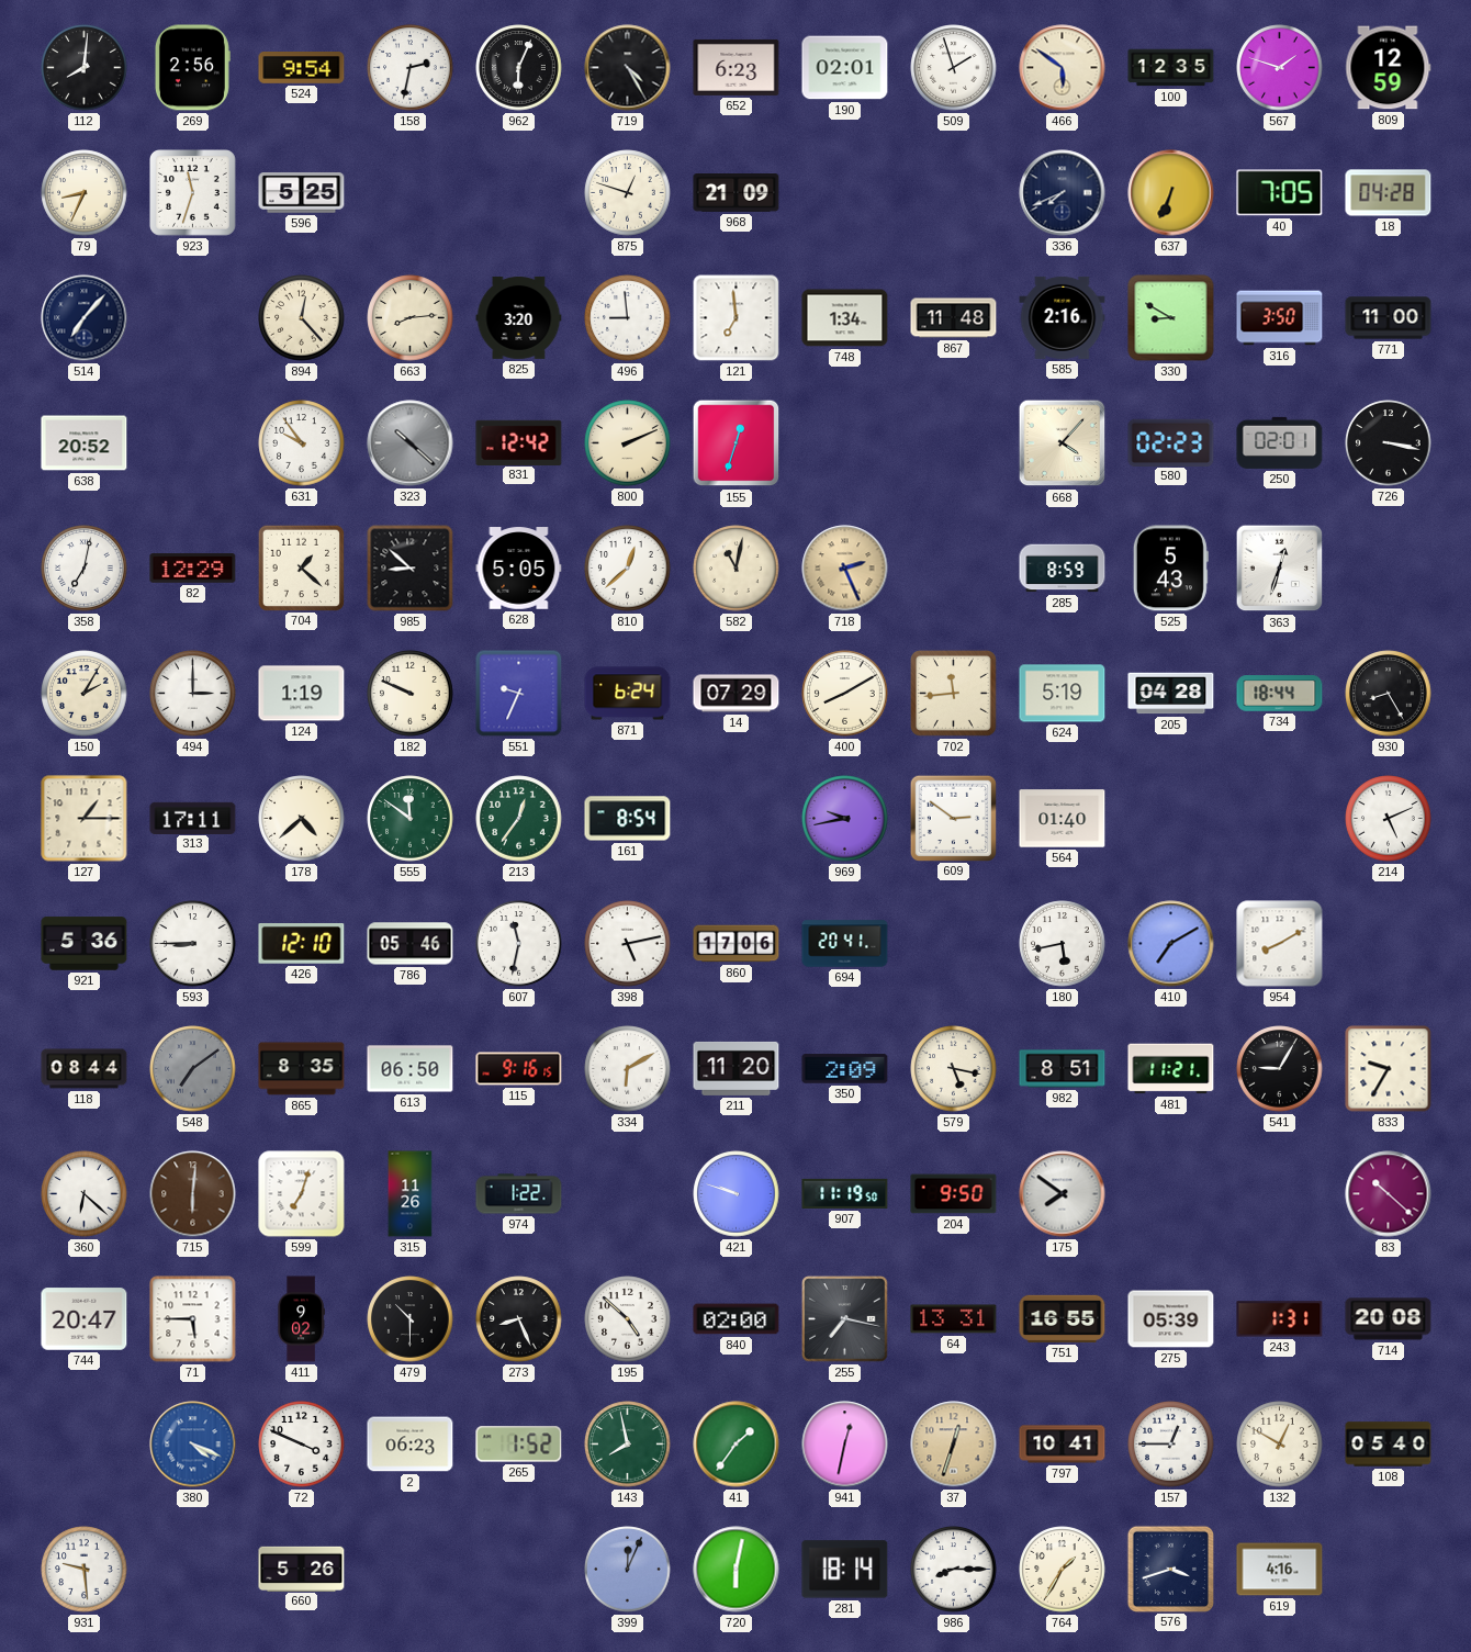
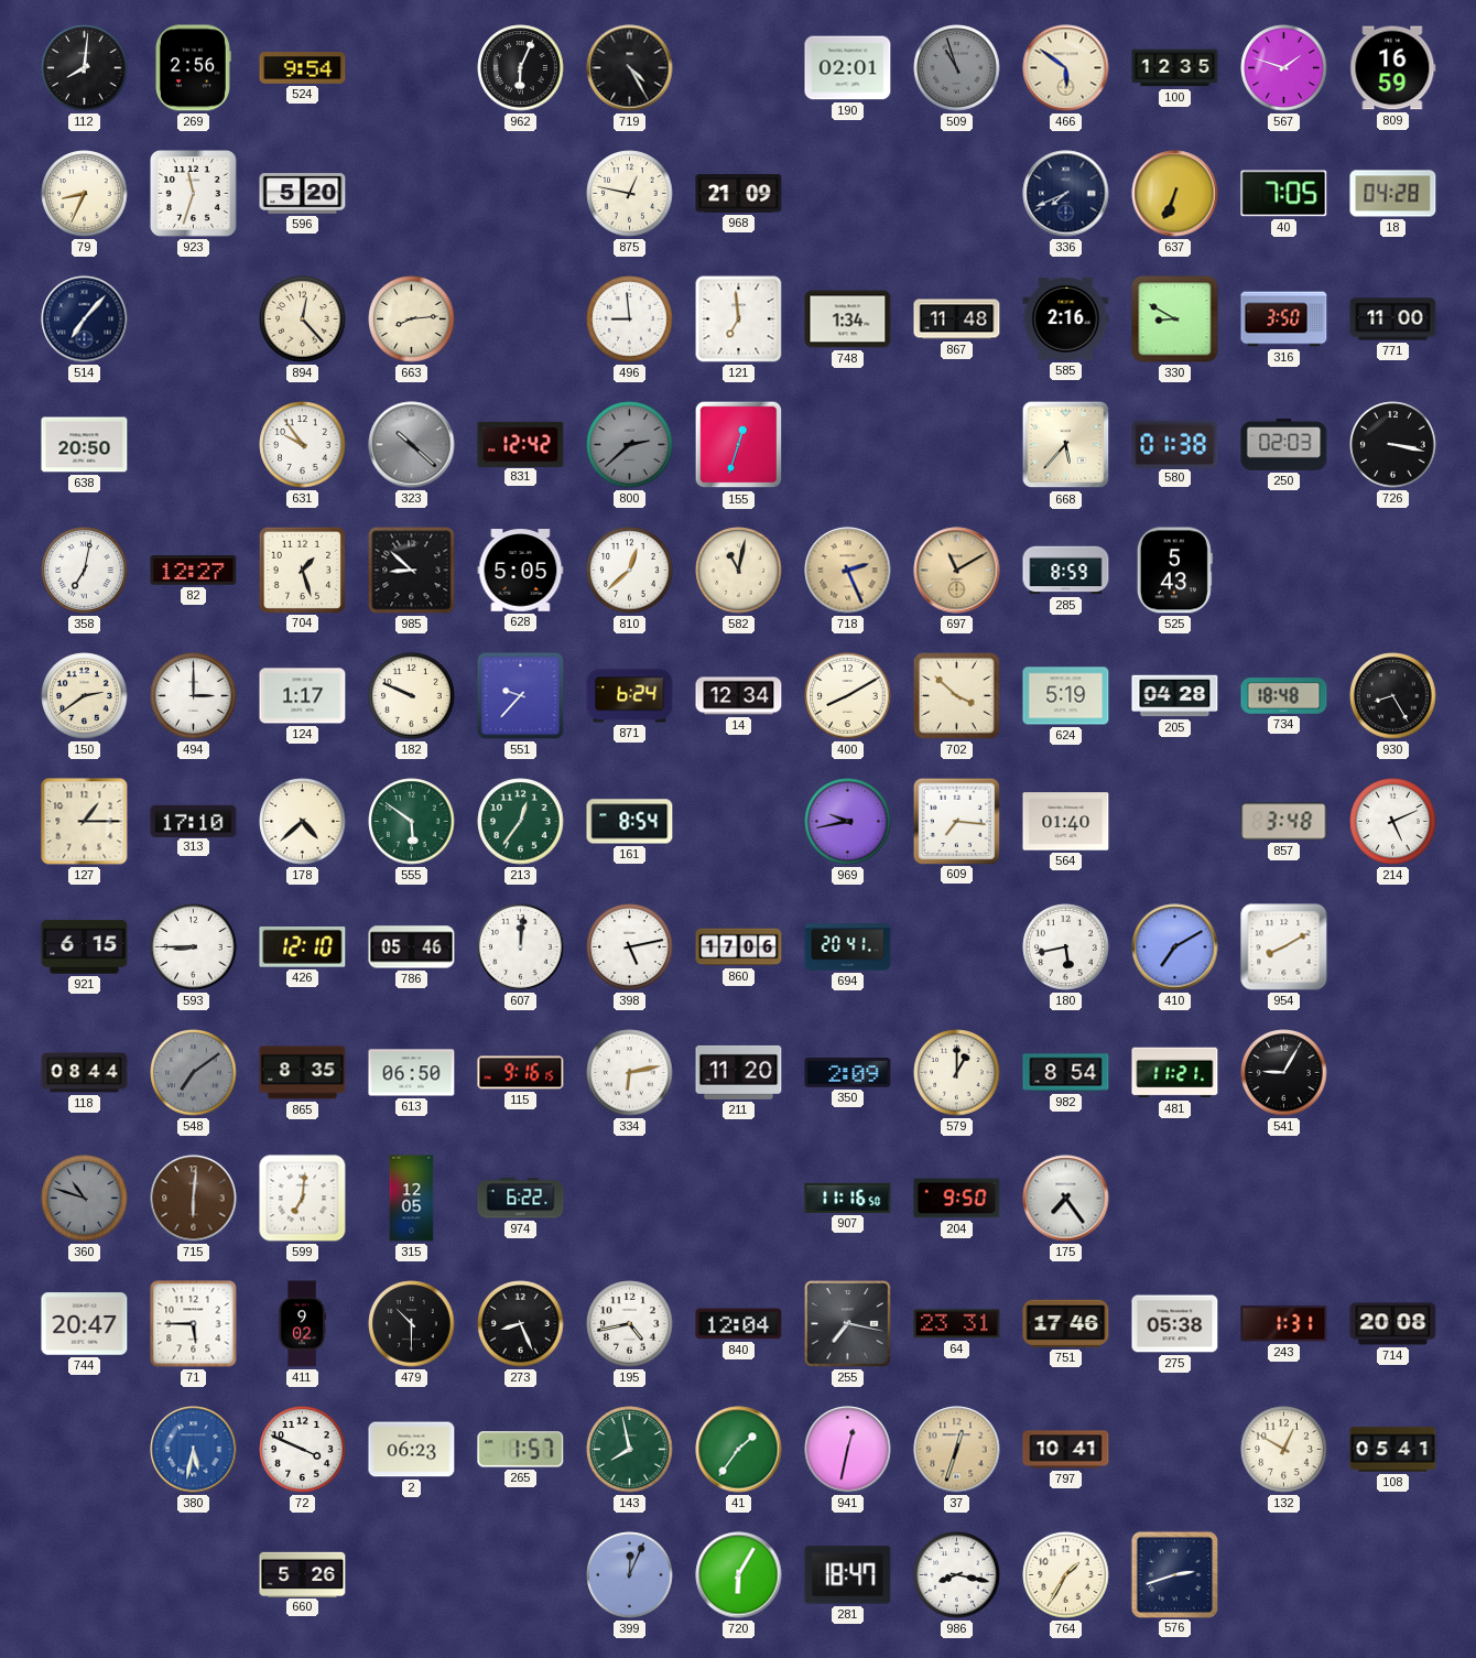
158: 2:32 -> none
652: 6:23 -> none
509: 1:57 -> 10:57
509 dial: white -> grey
809: 12:59 -> 16:59
596: 5:25 -> 5:20
875: 12:48 -> 12:47
825: 3:20 -> none
638: 20:52 -> 20:50
800: 2:11 -> 2:38
800 dial: cream -> grey
668: 4:07 -> 5:37
580: 02:23 -> 01:38
250: 02:01 -> 02:03
82: 12:29 -> 12:27
704: 1:22 -> 1:27
697: none -> 11:10
363: 12:33 -> none
150: 2:05 -> 2:39
124: 1:19 -> 1:17
551: 9:34 -> 9:37
14: 07:29 -> 12:34
702: 11:44 -> 3:52
734: 18:44 -> 18:48
313: 17:11 -> 17:10
555: 11:51 -> 5:51
609: 2:51 -> 7:16
857: none -> 3:48
921: 5:36 -> 6:15
607: 11:32 -> 12:01
334: 6:10 -> 6:13
579: 5:17 -> 1:00
982: 8:51 -> 8:54
833: 9:35 -> none
360: 6:22 -> 10:48
360 dial: white -> grey
599: 7:03 -> 7:01
315: 11:26 -> 12:05
974: 1:22 -> 6:22
421: 9:48 -> none
907: 11:19 -> 11:16
175: 7:51 -> 7:24
83: 10:22 -> none
195: 4:52 -> 4:43
840: 02:00 -> 12:04
64: 13:31 -> 23:31
751: 16:55 -> 17:46
275: 05:39 -> 05:38
380: 4:19 -> 5:32
265: 1:52 -> 1:57
157: 12:45 -> none
108: 05:40 -> 05:41
931: 9:29 -> none
720: 6:02 -> 6:05
281: 18:14 -> 18:47
986: 8:15 -> 8:17
576: 3:42 -> 2:42
619: 4:16 -> none
